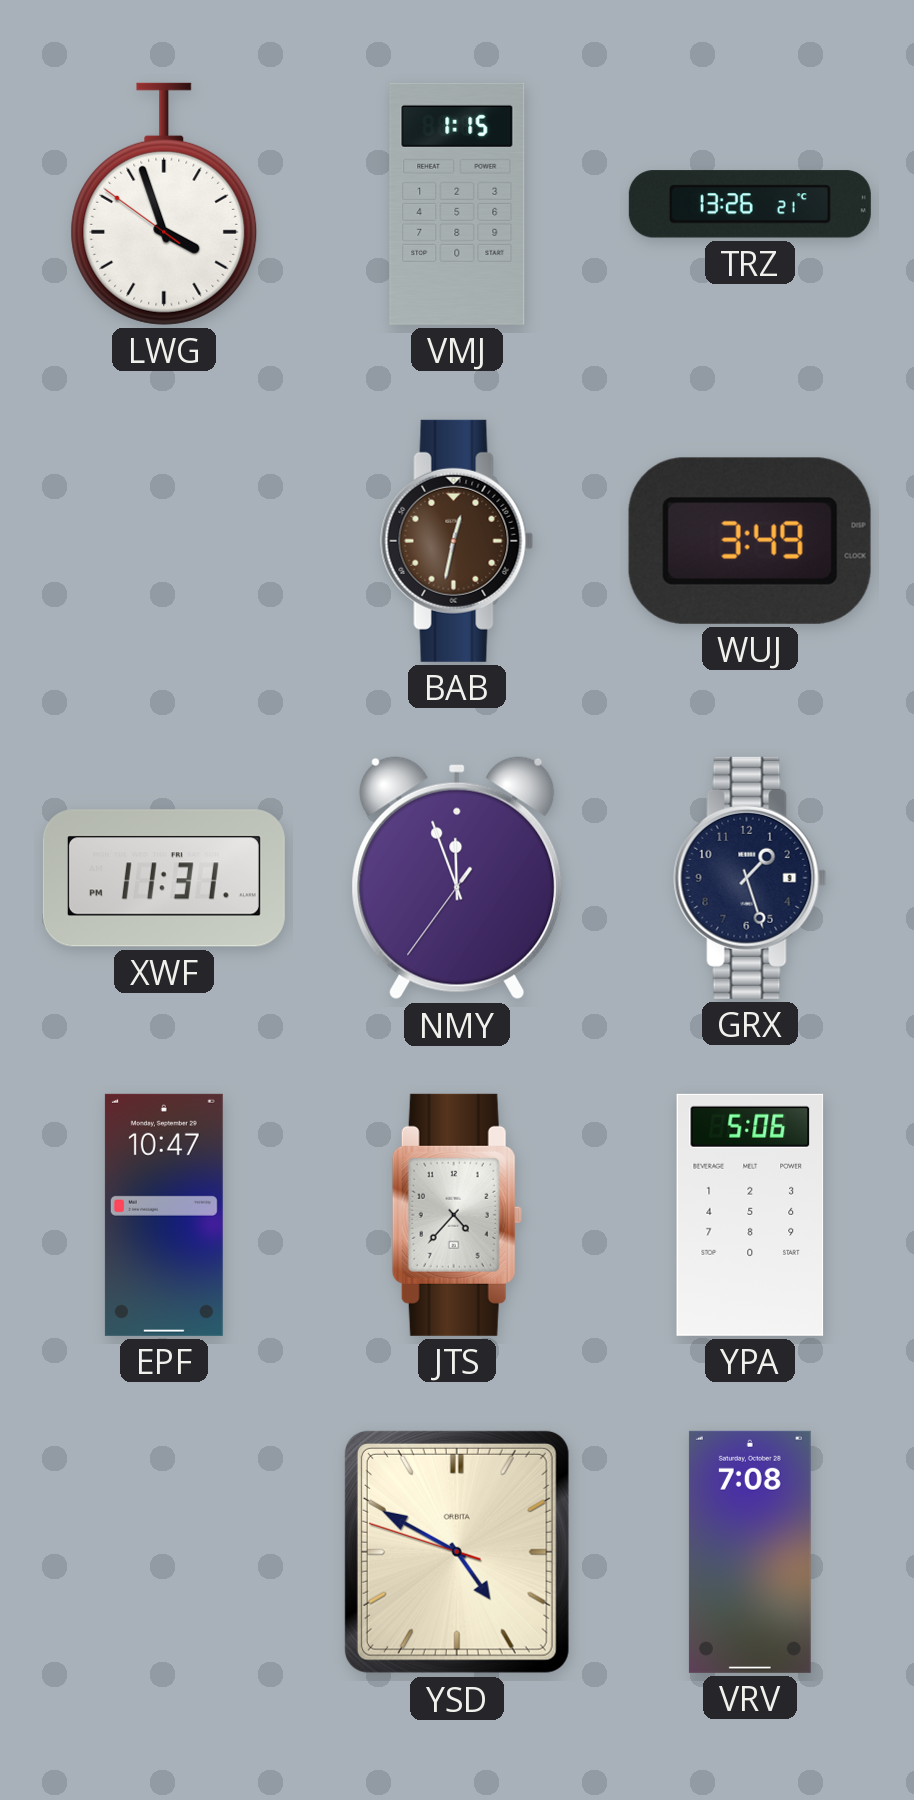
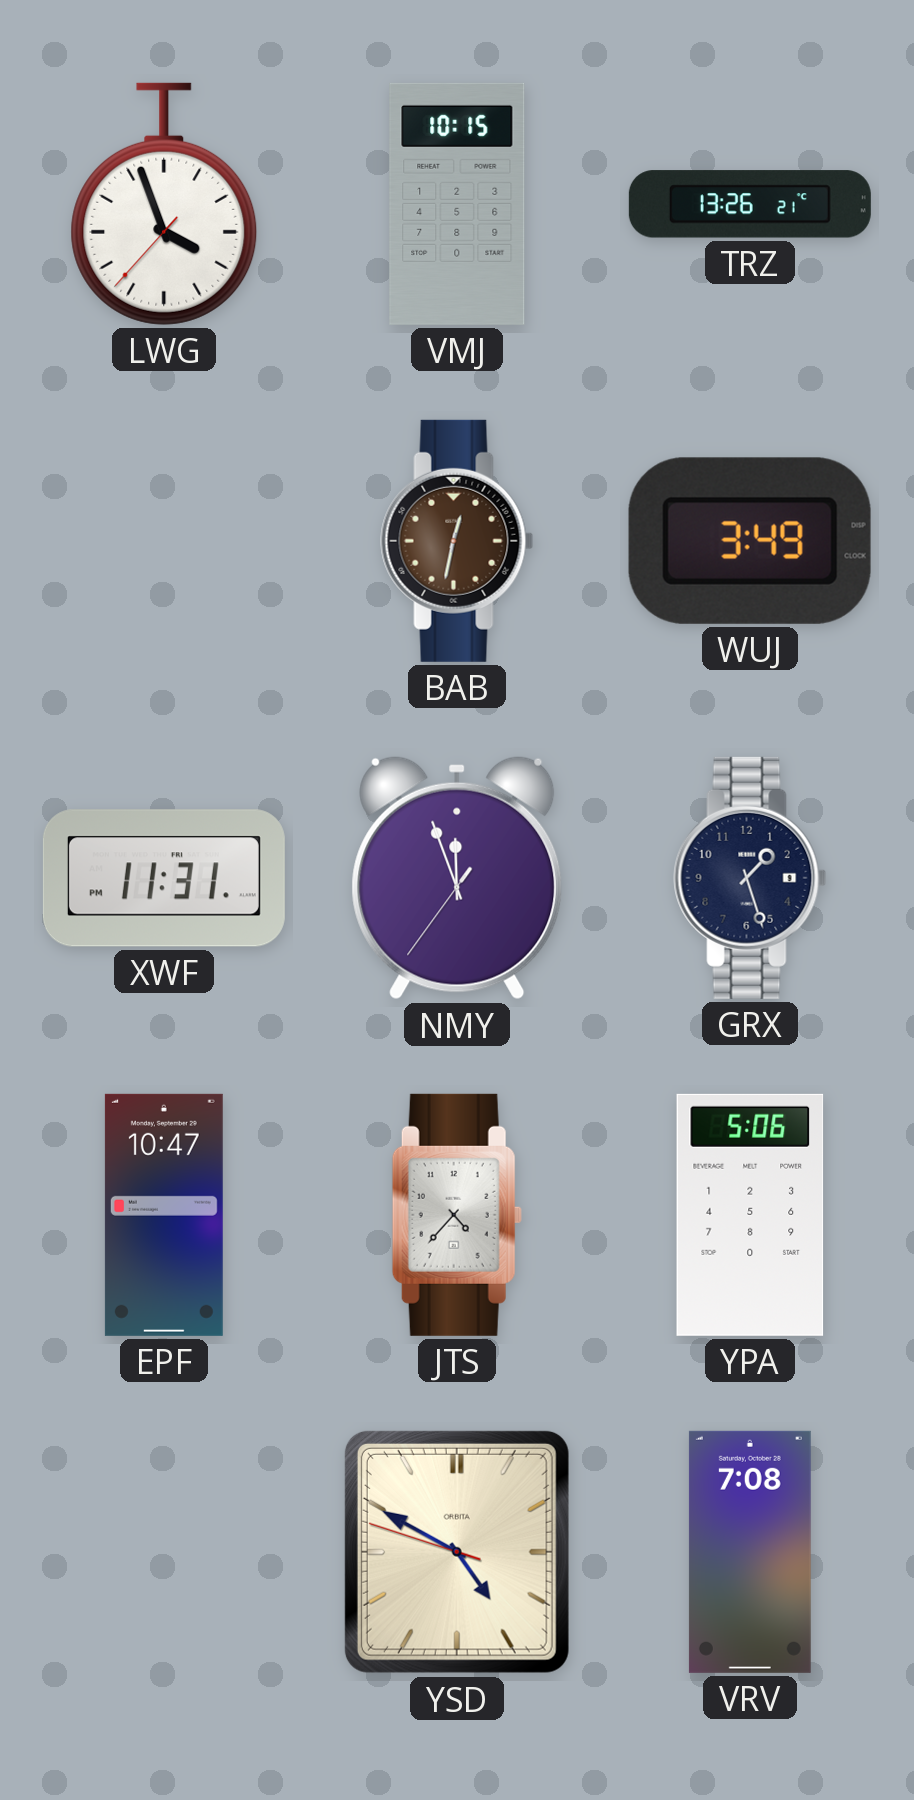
LWG: 3:56:51 -> 3:56:37
VMJ: 1:15 -> 10:15
